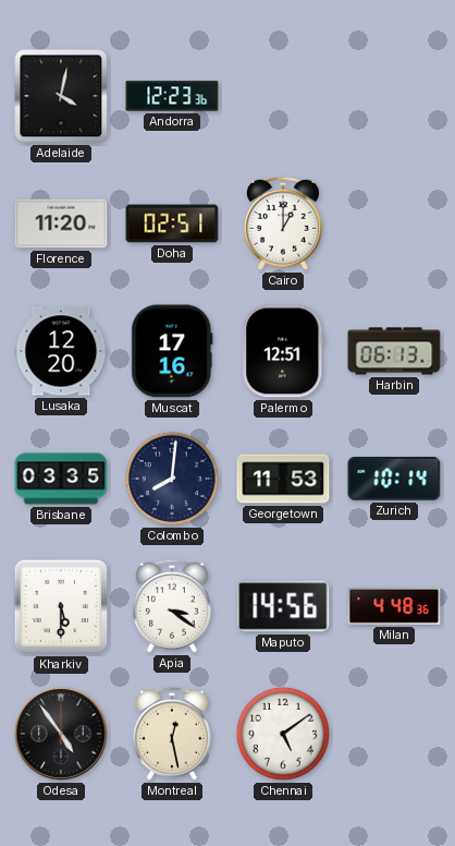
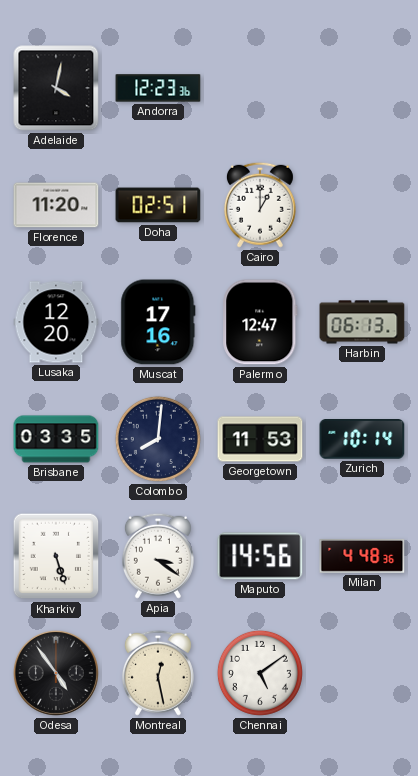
Palermo: 12:51 -> 12:47
Kharkiv: 5:30 -> 5:27
